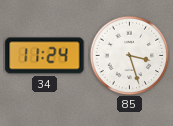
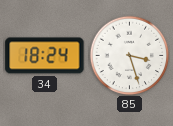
34: 11:24 -> 18:24
